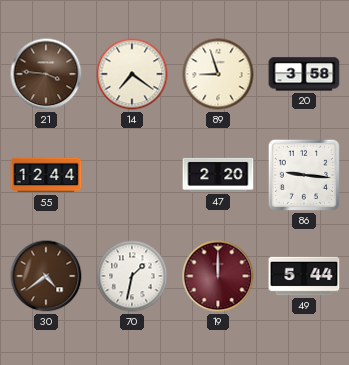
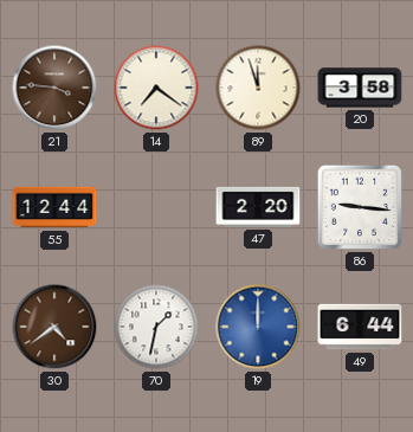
89: 8:57 -> 11:57
19 dial: burgundy -> blue
49: 5:44 -> 6:44
